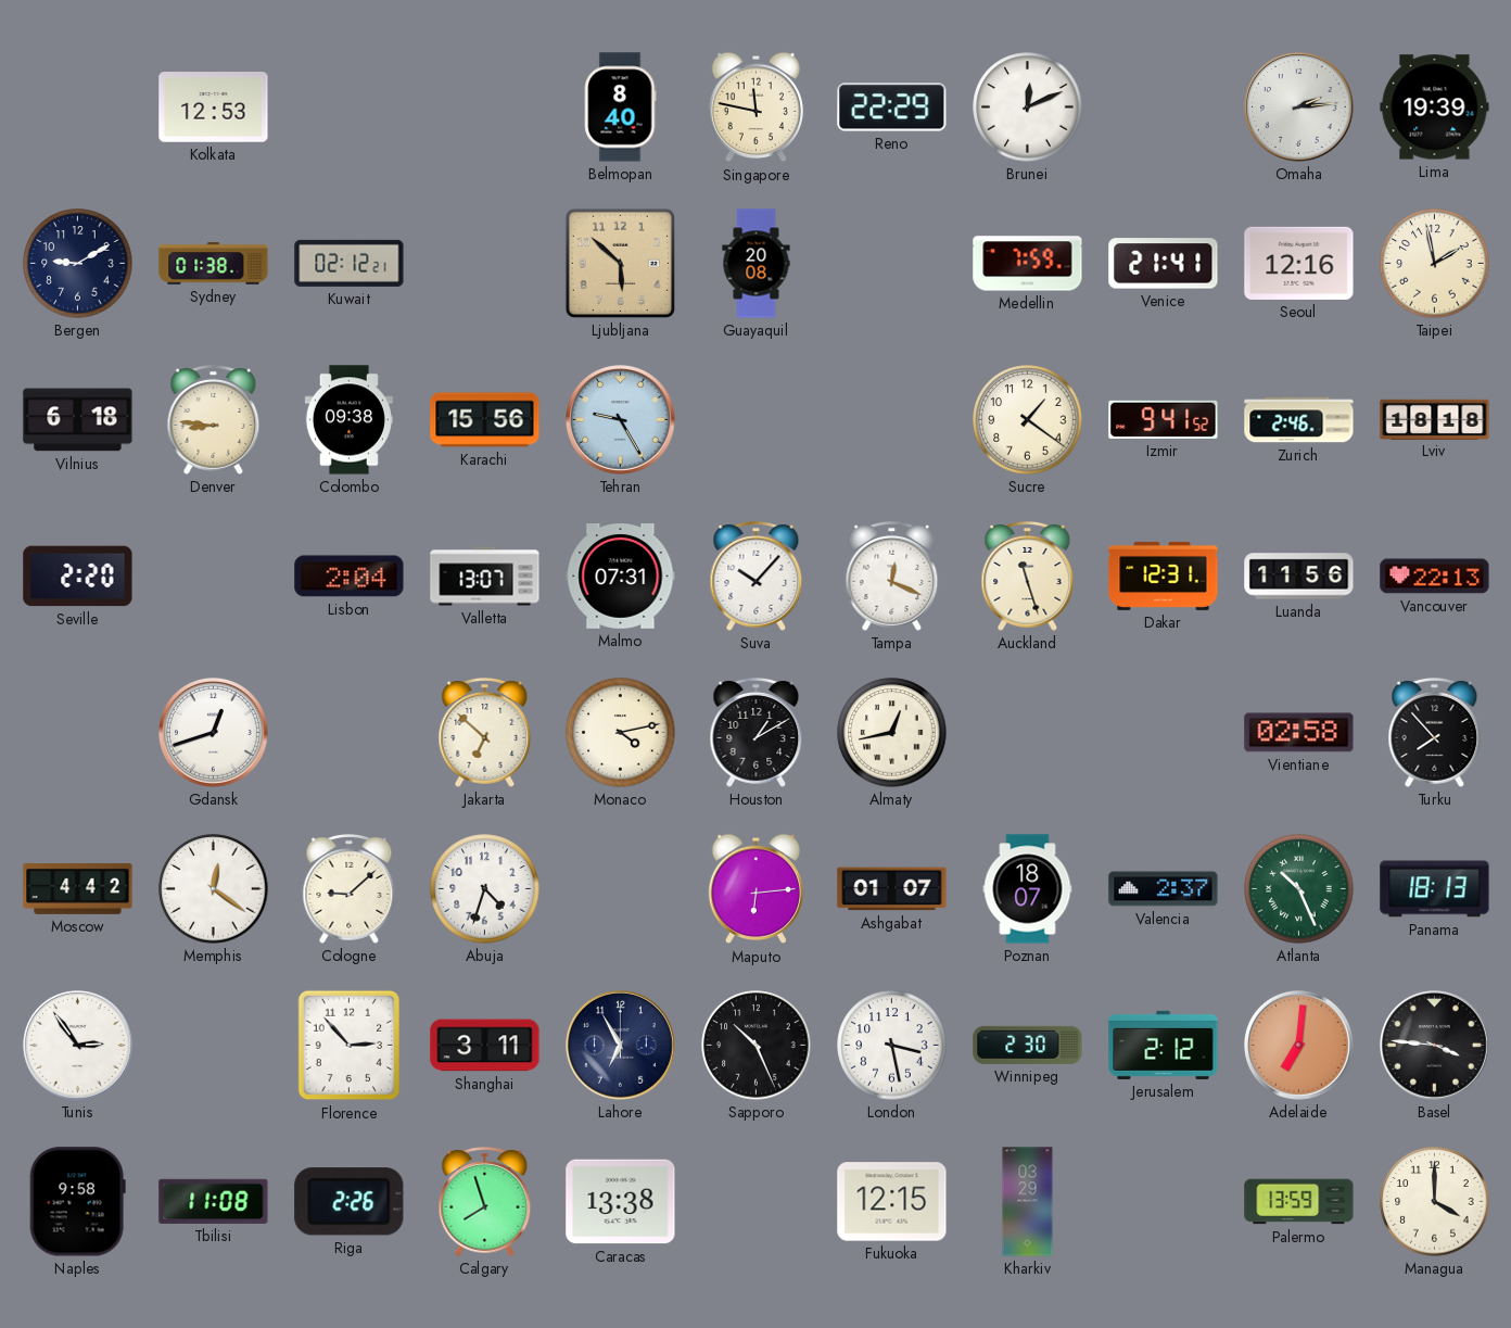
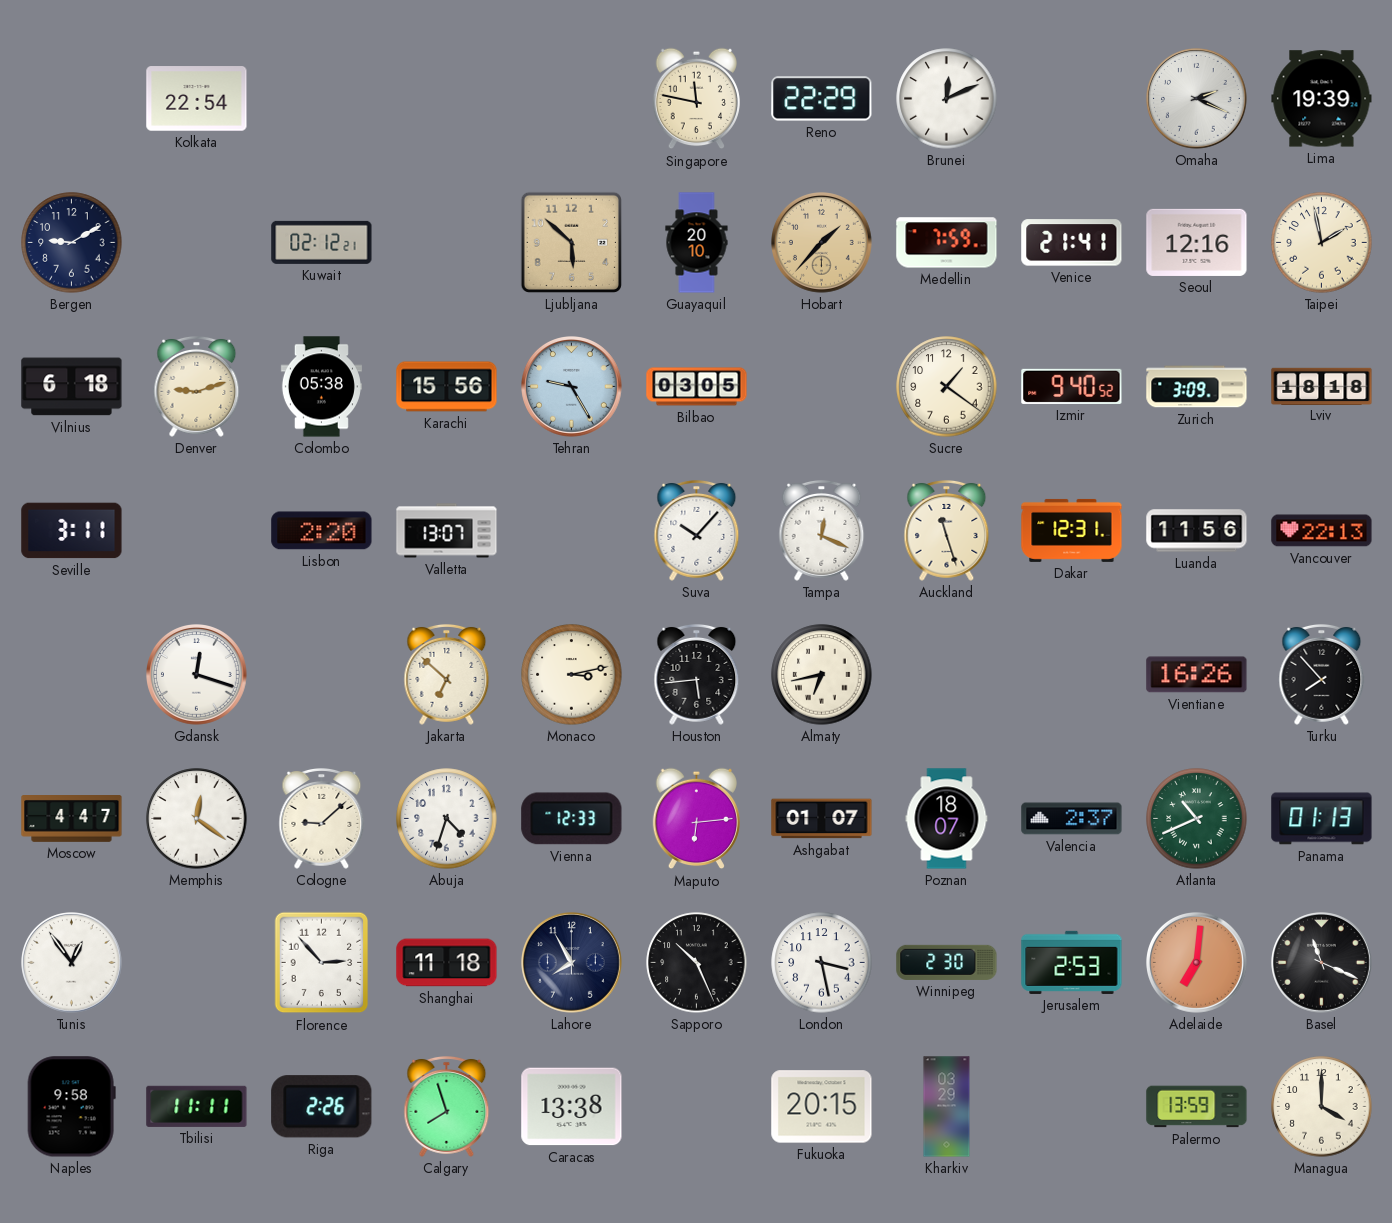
Kolkata: 12:53 -> 22:54
Belmopan: 8:40 -> none
Omaha: 2:14 -> 2:19
Sydney: 01:38 -> none
Guayaquil: 20:08 -> 20:10
Hobart: none -> 1:37
Denver: 8:46 -> 9:12
Colombo: 09:38 -> 05:38
Bilbao: none -> 03:05
Izmir: 9:41 -> 9:40
Zurich: 2:46 -> 3:09
Seville: 2:20 -> 3:11
Lisbon: 2:04 -> 2:20
Malmo: 07:31 -> none
Gdansk: 12:42 -> 12:18
Monaco: 4:13 -> 3:13
Houston: 1:10 -> 5:44
Almaty: 12:43 -> 6:43
Vientiane: 02:58 -> 16:26
Moscow: 4:42 -> 4:47
Vienna: none -> 12:33
Atlanta: 10:26 -> 10:41
Panama: 18:13 -> 01:13
Tunis: 2:54 -> 12:54
Shanghai: 3:11 -> 11:18
Lahore: 6:55 -> 7:55
Jerusalem: 2:12 -> 2:53
Basel: 3:46 -> 11:19
Tbilisi: 11:08 -> 11:11
Fukuoka: 12:15 -> 20:15
